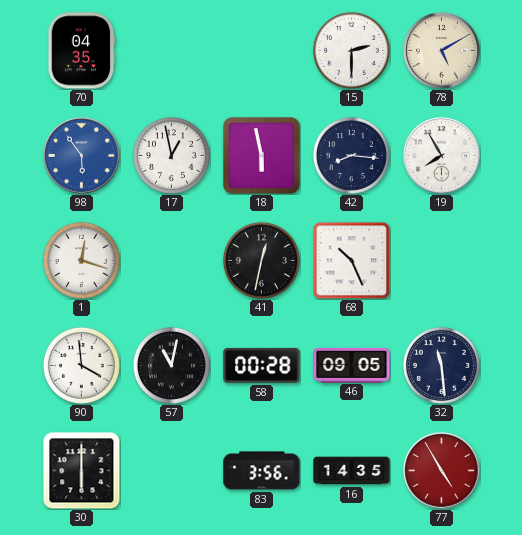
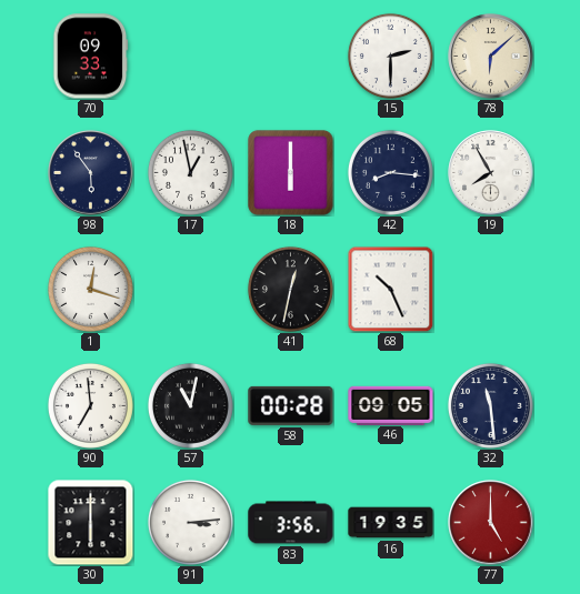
70: 04:35 -> 09:33
78: 5:10 -> 6:08
98 dial: blue -> navy
18: 5:58 -> 6:00
90: 3:59 -> 6:59
91: none -> 3:14
16: 14:35 -> 19:35
77: 4:55 -> 5:00
